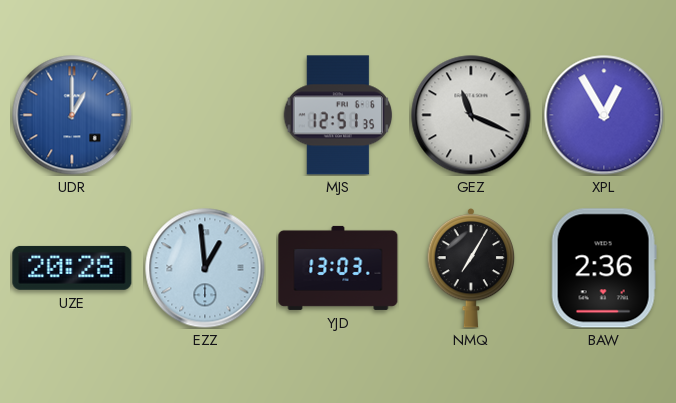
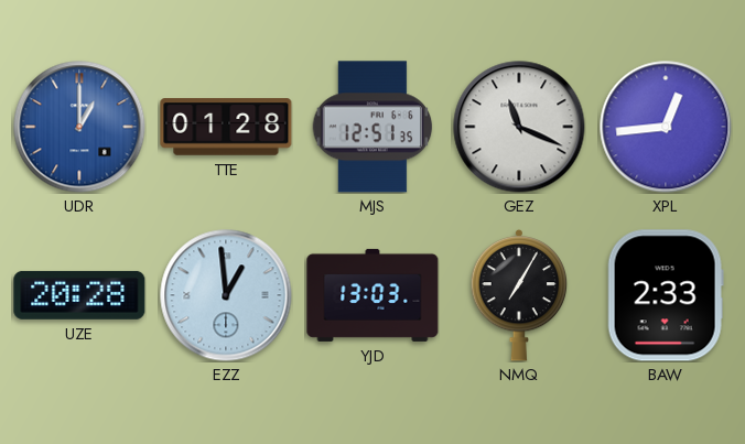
TTE: none -> 01:28
XPL: 12:55 -> 12:44
BAW: 2:36 -> 2:33
